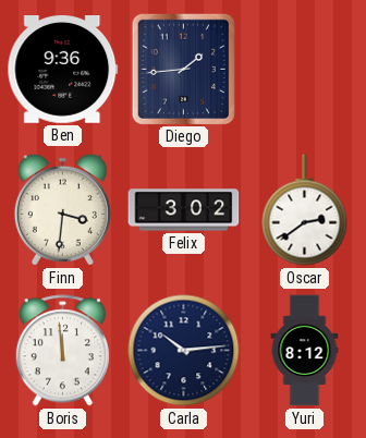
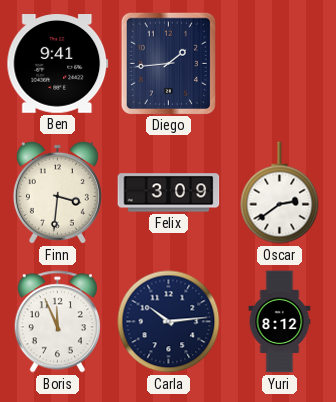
Ben: 9:36 -> 9:41
Felix: 3:02 -> 3:09
Boris: 11:59 -> 11:56
